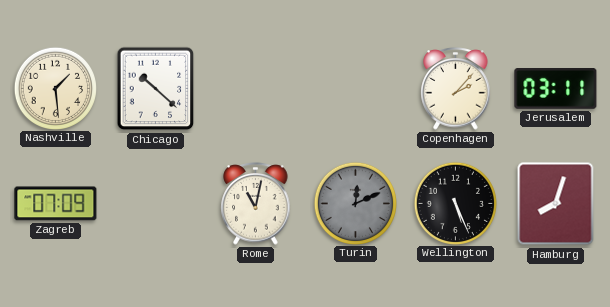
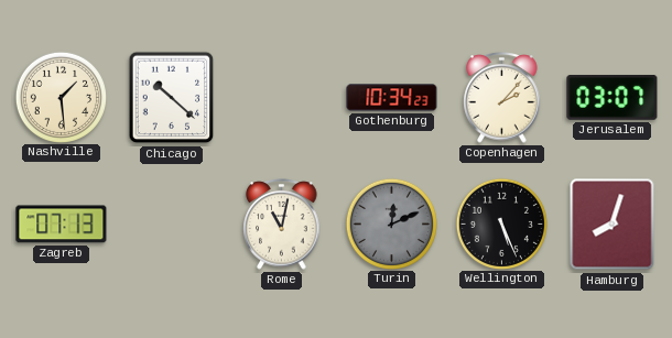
Gothenburg: none -> 10:34
Jerusalem: 03:11 -> 03:07
Zagreb: 07:09 -> 07:13
